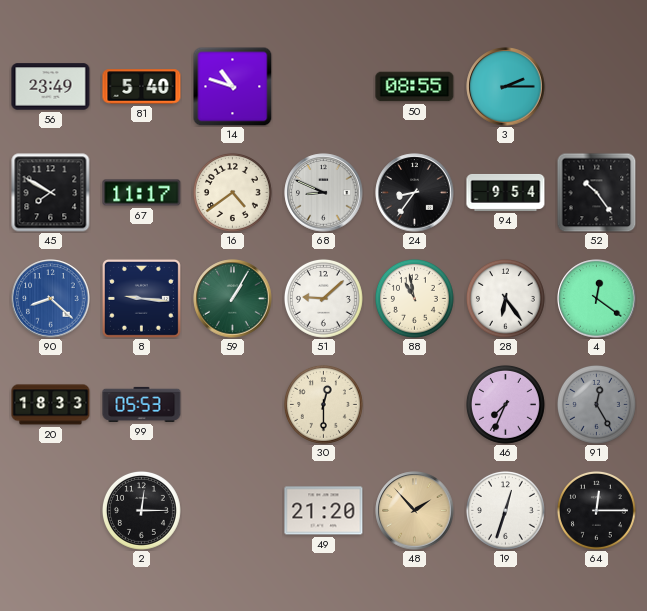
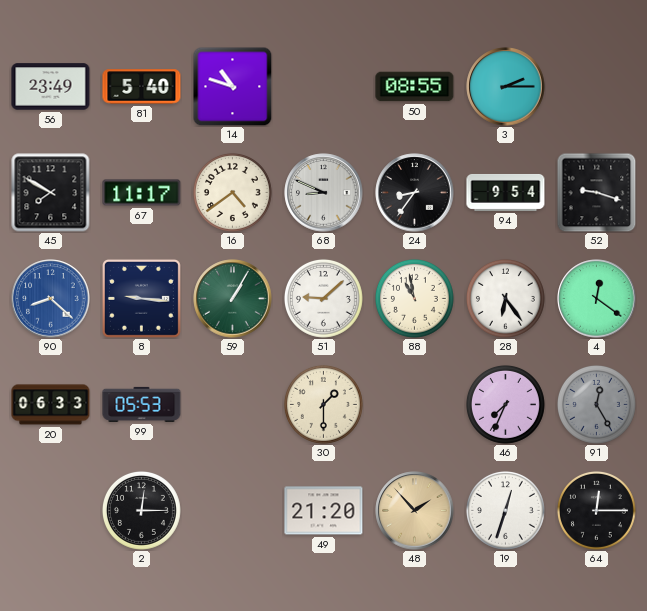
52: 10:24 -> 9:18
20: 18:33 -> 06:33
30: 12:30 -> 1:30
